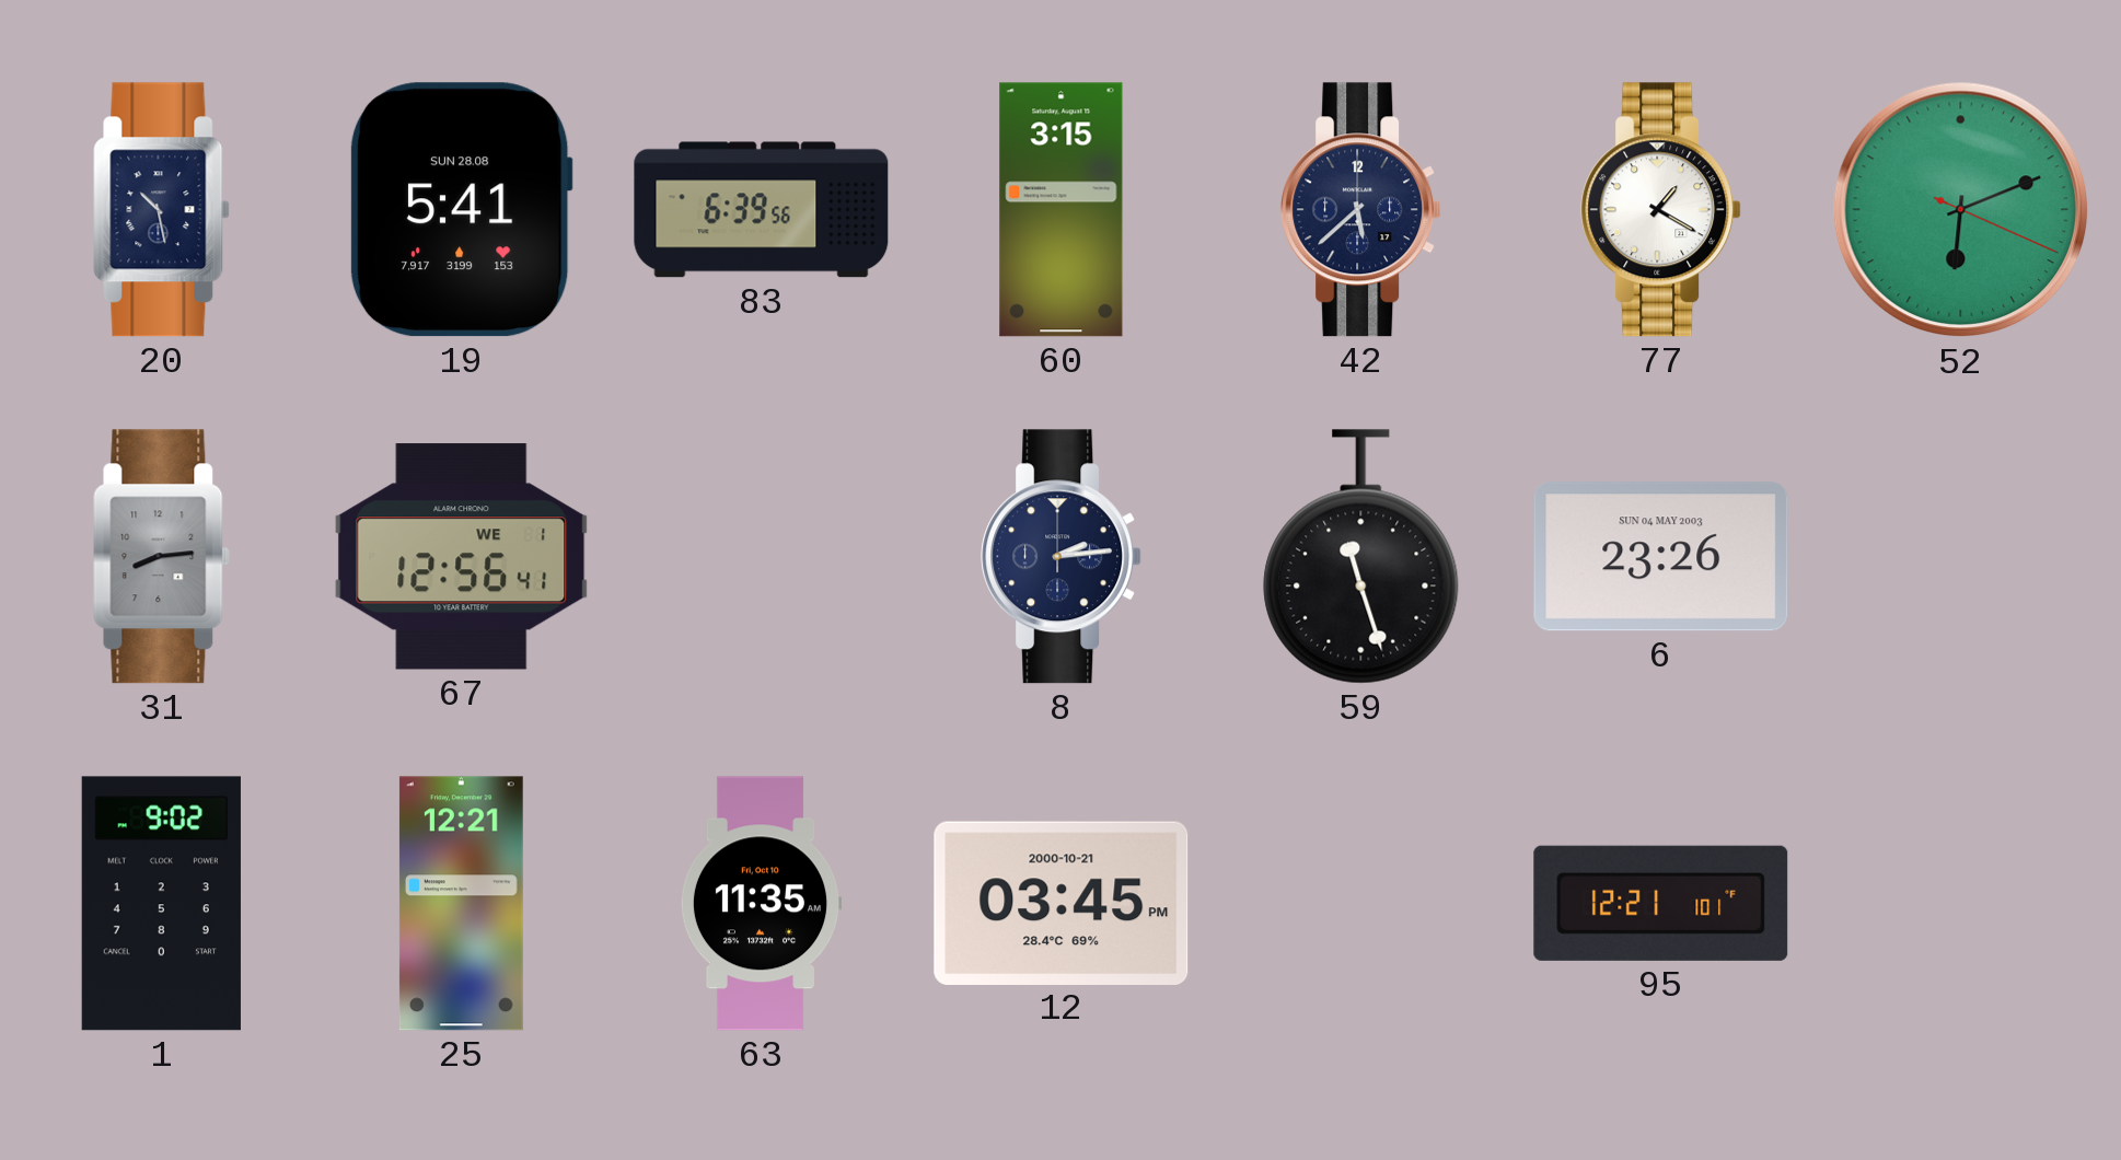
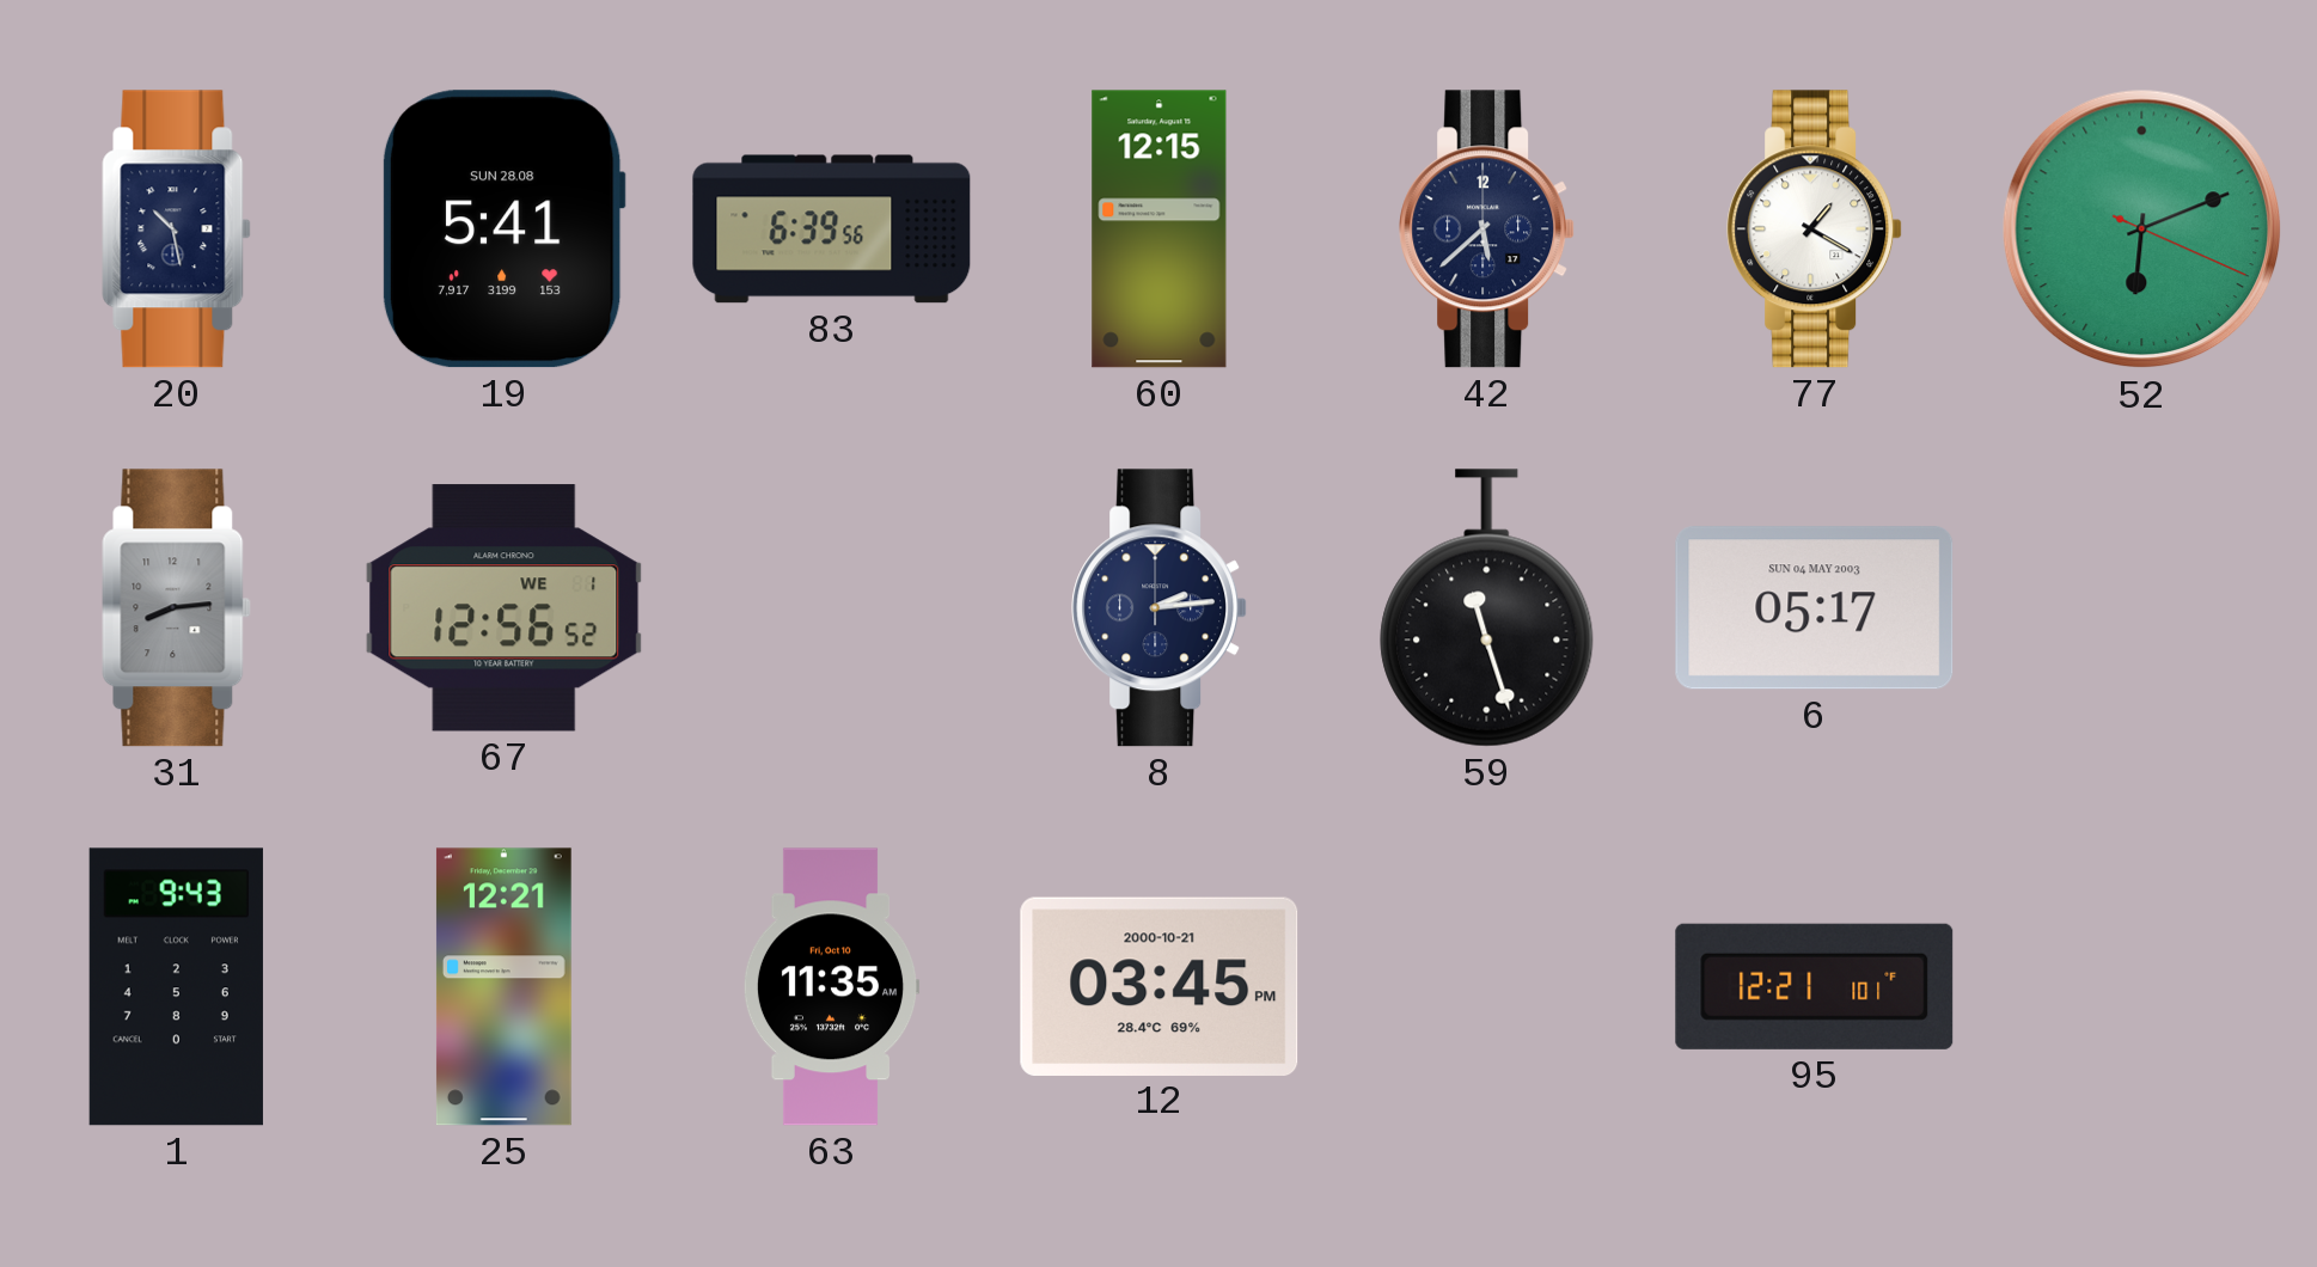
60: 3:15 -> 12:15
67: 12:56:41 -> 12:56:52
6: 23:26 -> 05:17
1: 9:02 -> 9:43
